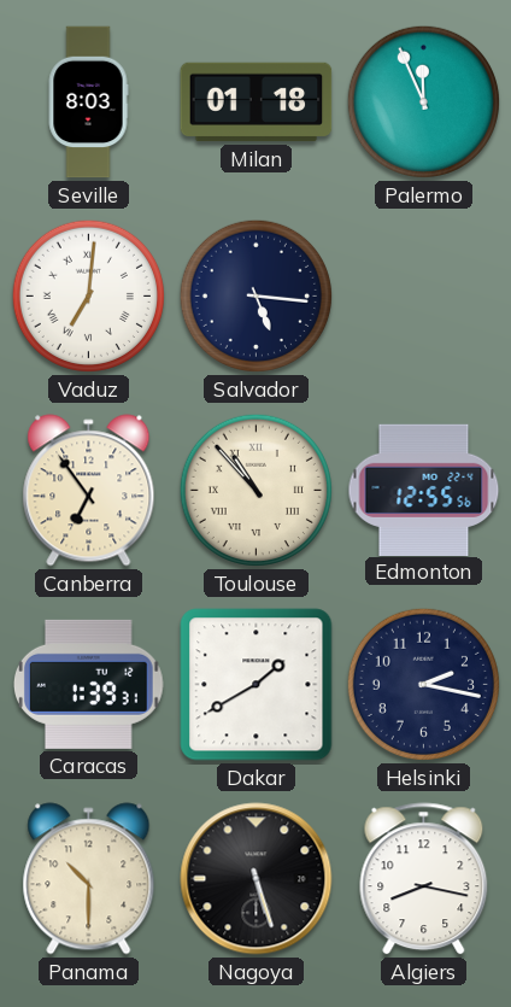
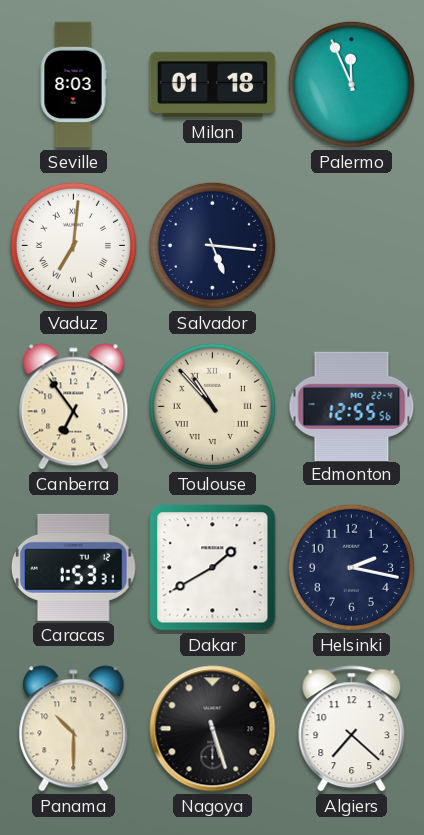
Caracas: 1:39 -> 1:53
Algiers: 8:17 -> 7:22
